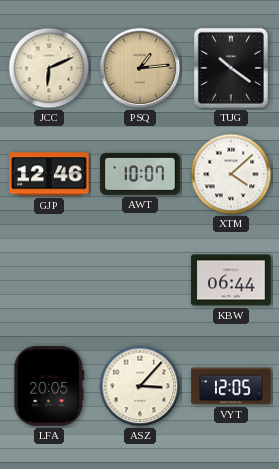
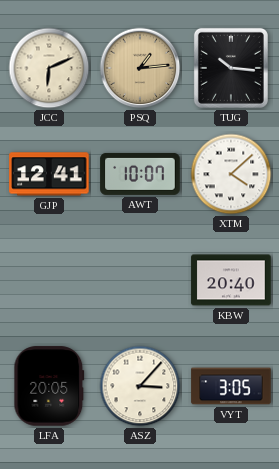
TUG: 10:21 -> 10:16
GJP: 12:46 -> 12:41
KBW: 06:44 -> 20:40
VYT: 12:05 -> 3:05
